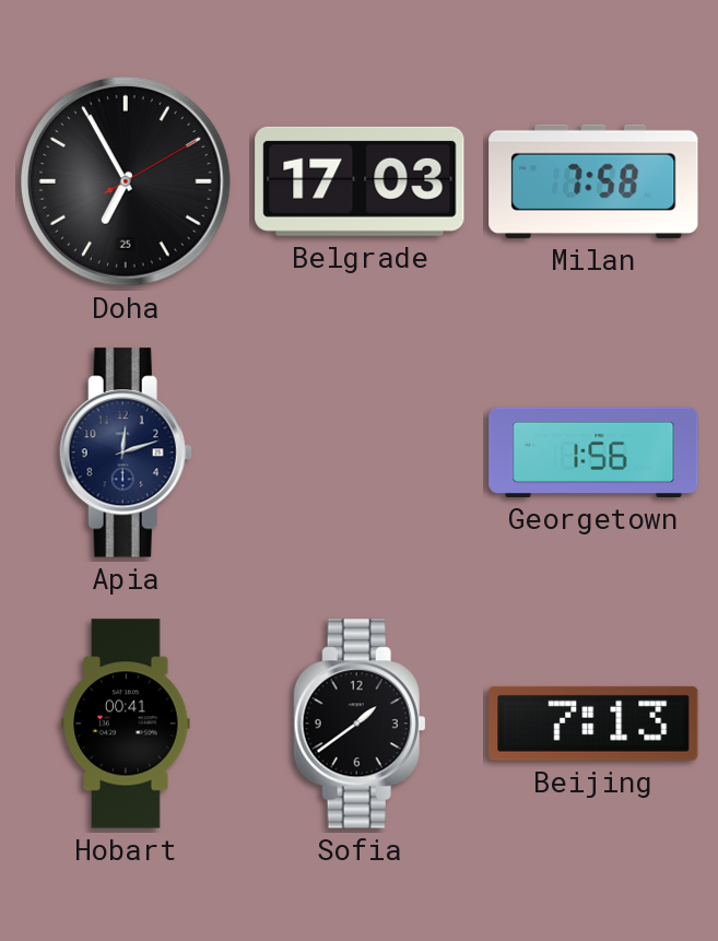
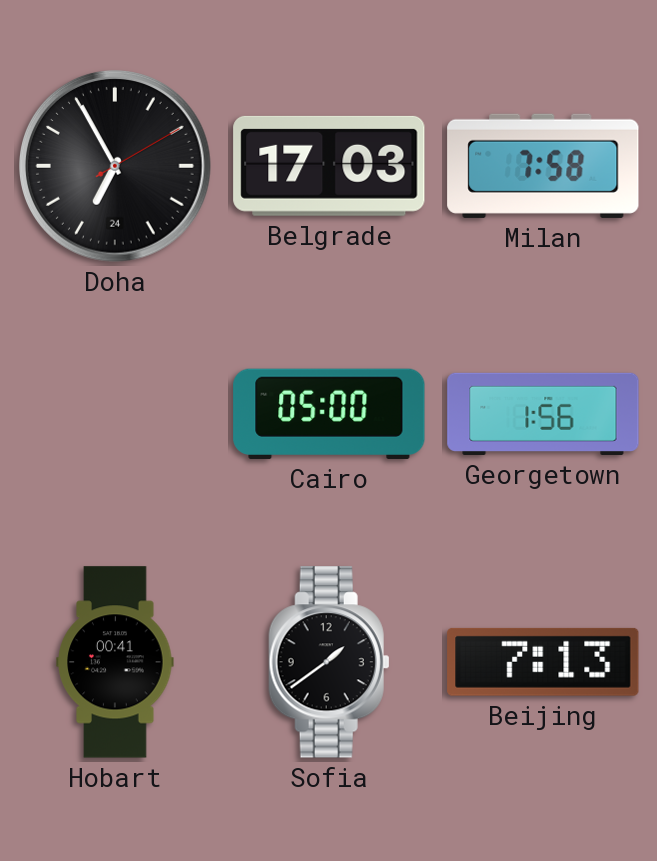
Doha date: 25 -> 24
Apia: 12:12 -> none
Cairo: none -> 05:00
